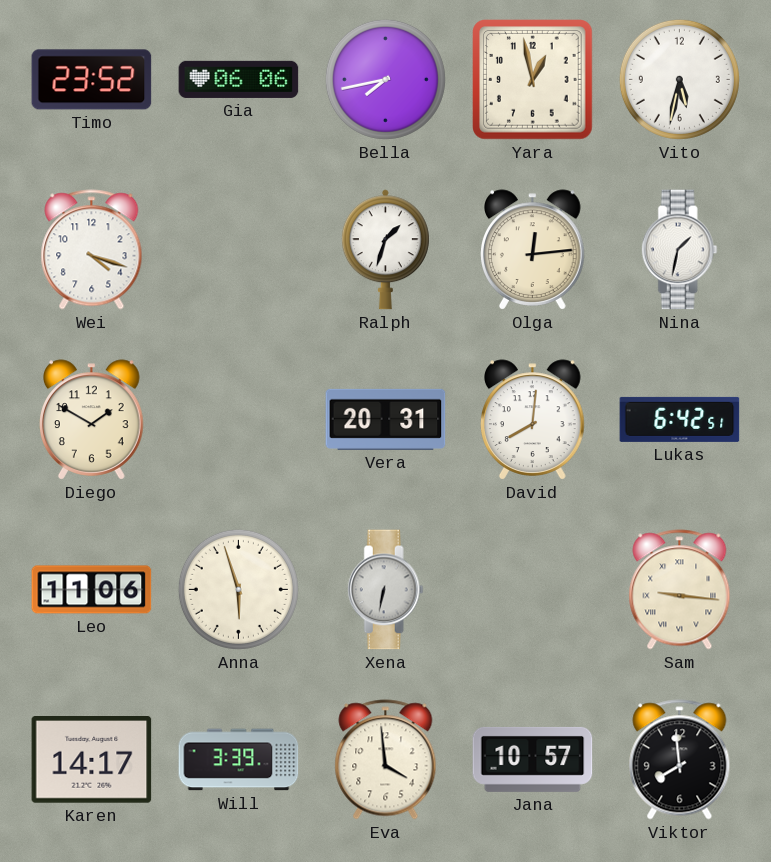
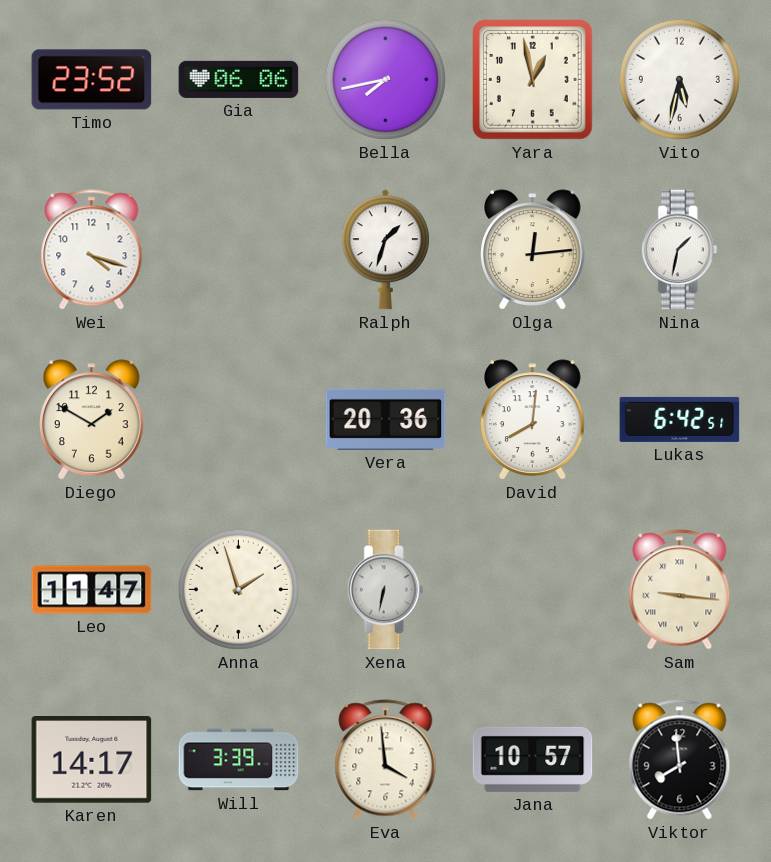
Vera: 20:31 -> 20:36
Leo: 11:06 -> 11:47
Anna: 5:57 -> 1:57
